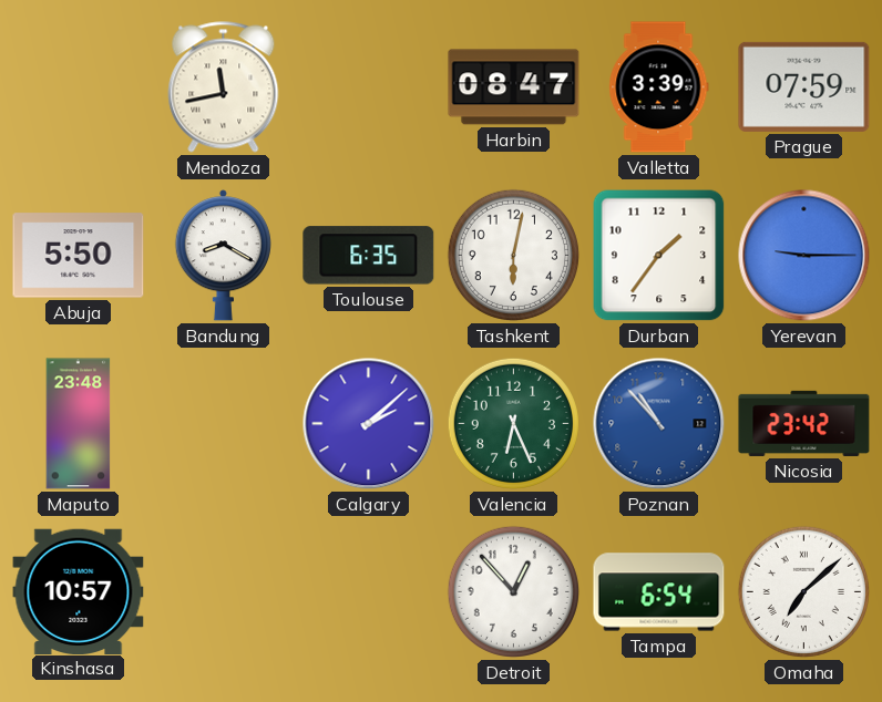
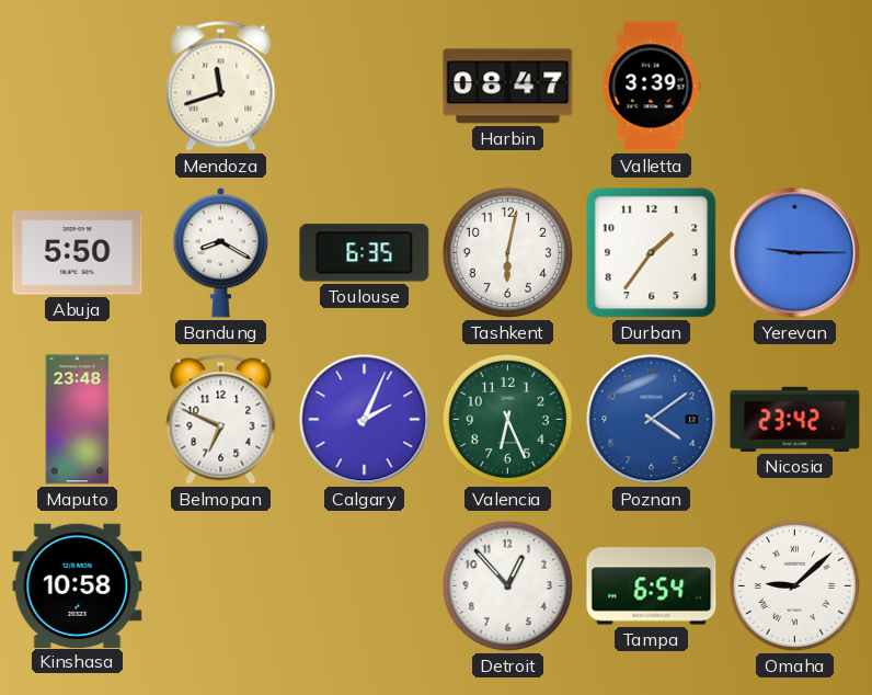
Mendoza: 11:43 -> 11:42
Prague: 07:59 -> none
Belmopan: none -> 6:49
Calgary: 2:08 -> 2:04
Poznan: 10:53 -> 4:09
Kinshasa: 10:57 -> 10:58
Omaha: 7:08 -> 9:08
